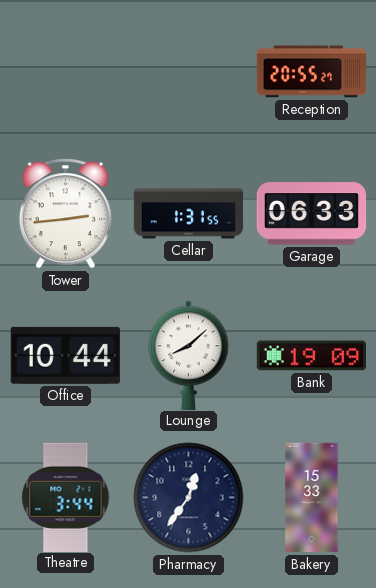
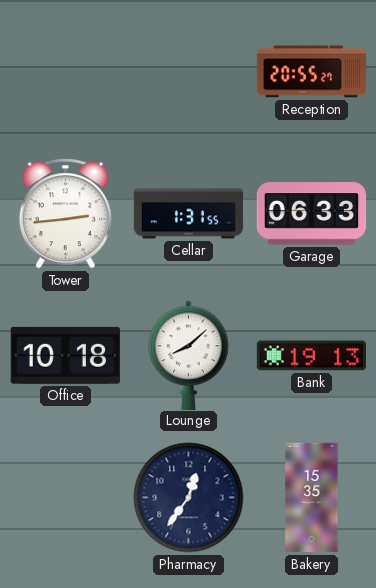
Office: 10:44 -> 10:18
Bank: 19:09 -> 19:13
Theatre: 3:44 -> none
Bakery: 15:33 -> 15:35
